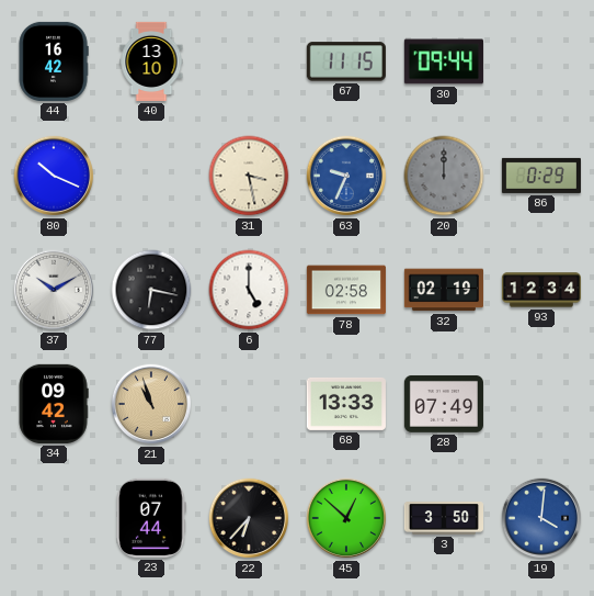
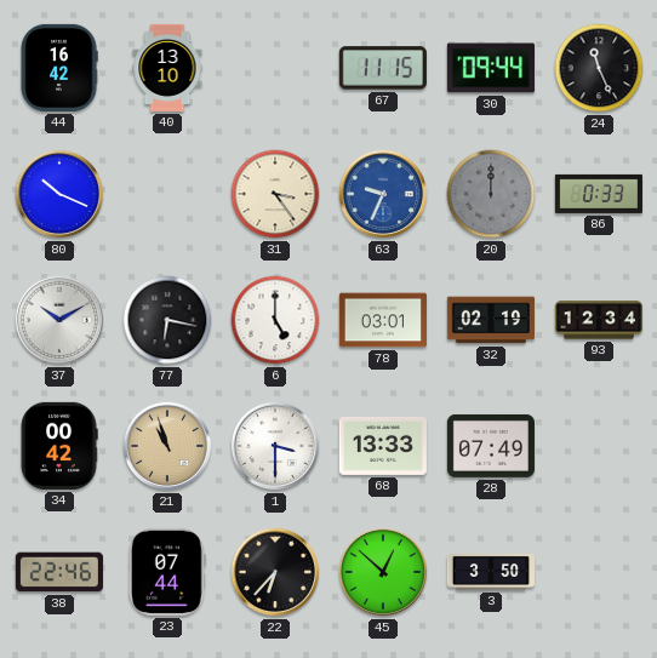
24: none -> 11:26
31: 3:28 -> 3:24
86: 0:29 -> 0:33
78: 02:58 -> 03:01
34: 09:42 -> 00:42
1: none -> 3:30
38: none -> 22:46
19: 4:01 -> none
